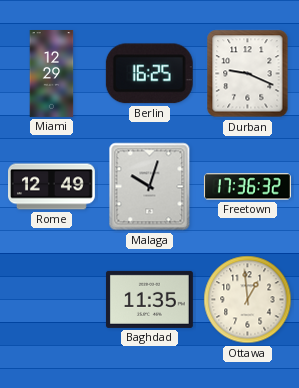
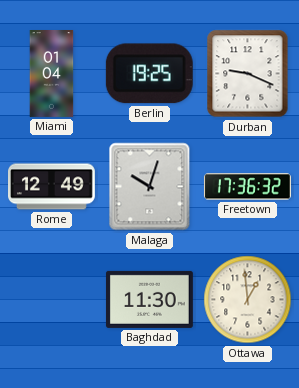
Miami: 12:29 -> 01:04
Berlin: 16:25 -> 19:25
Baghdad: 11:35 -> 11:30
